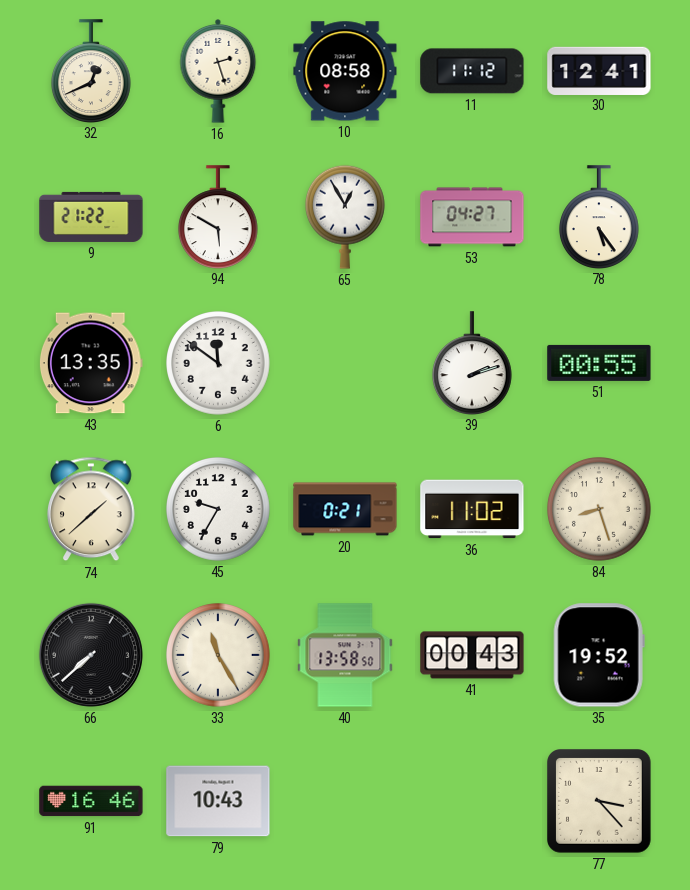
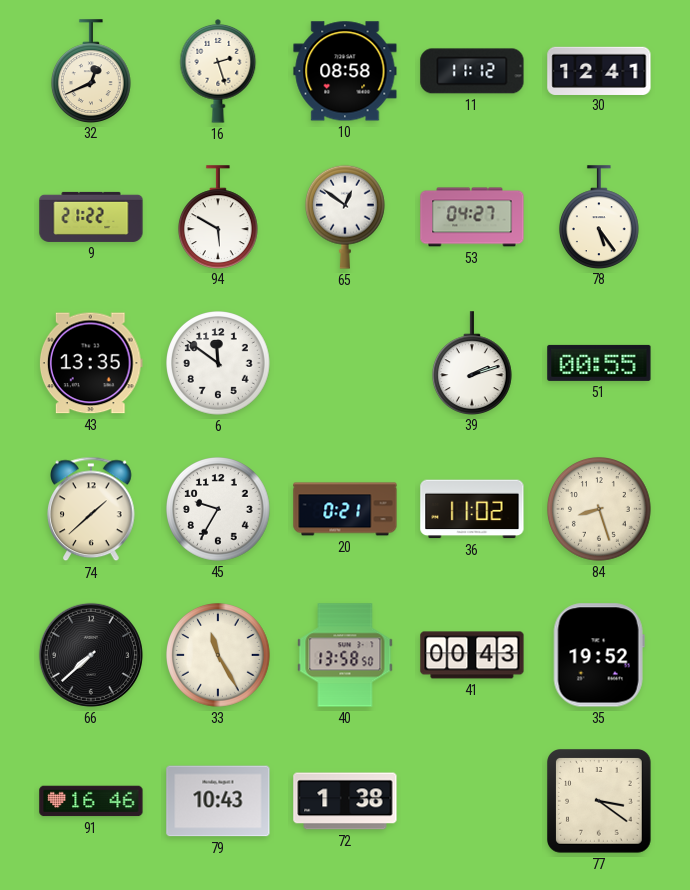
65: 12:55 -> 12:51
72: none -> 1:38
77: 3:23 -> 3:21
